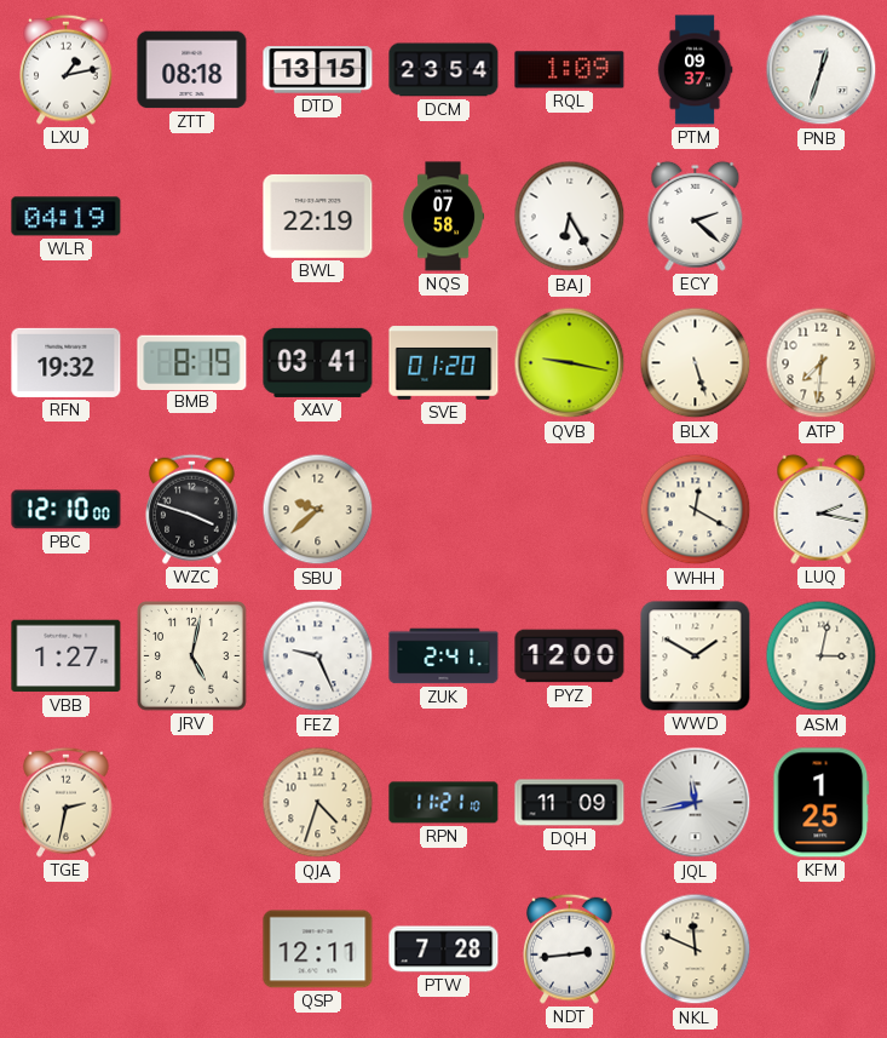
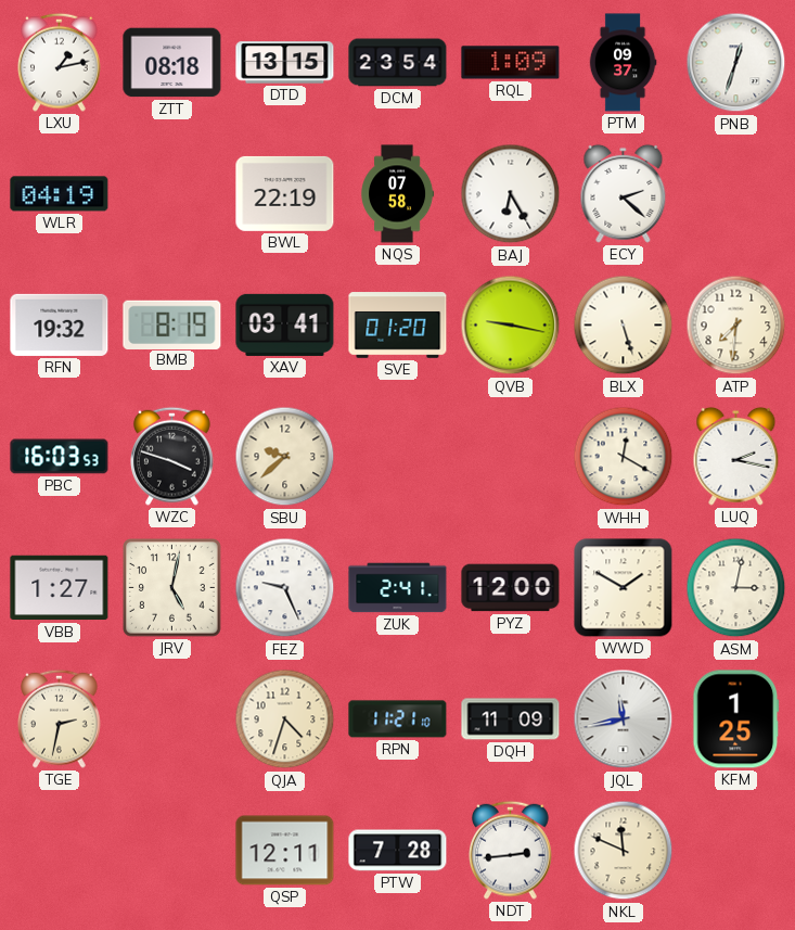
PBC: 12:10 -> 16:03
